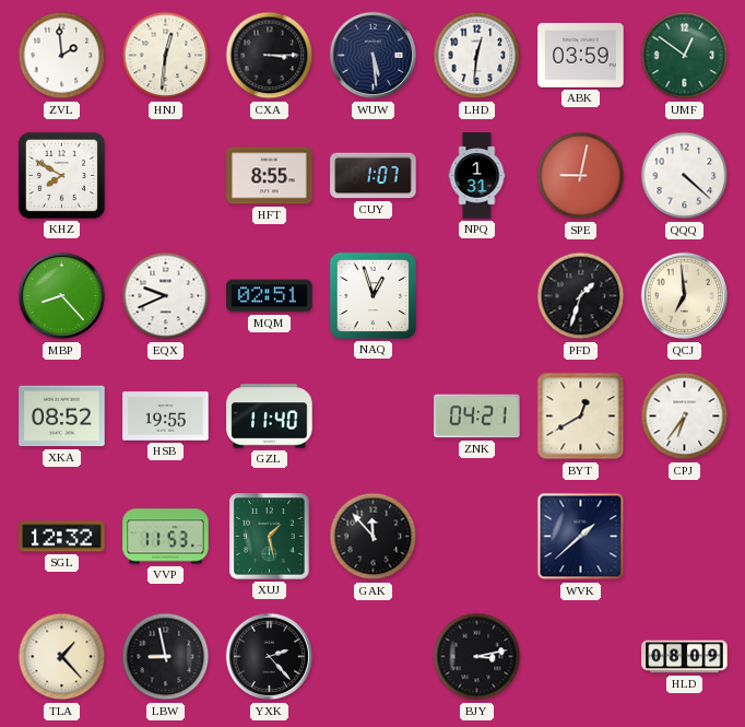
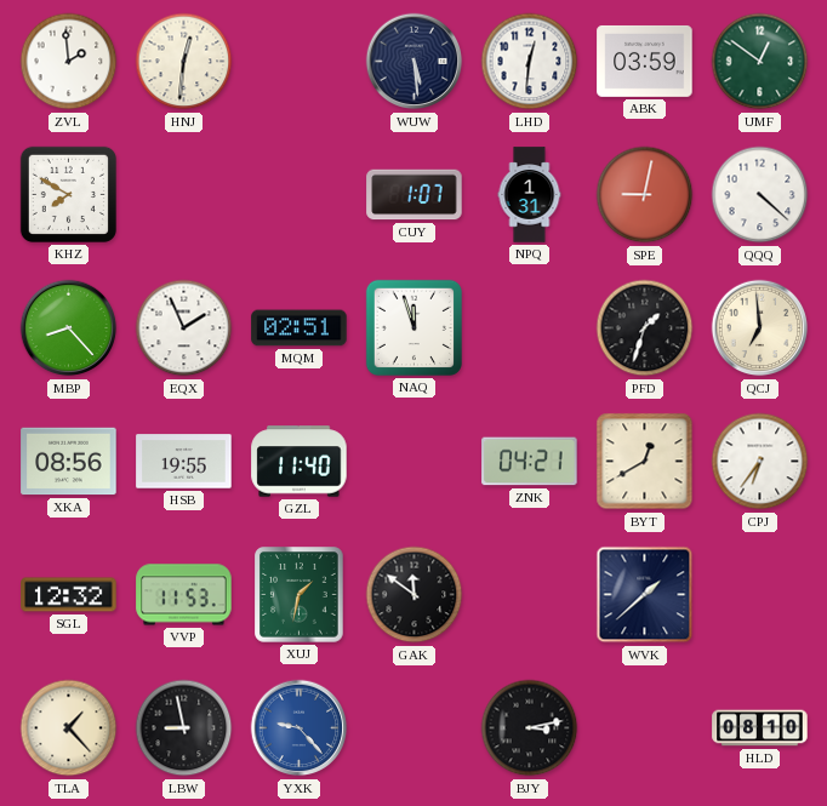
CXA: 3:15 -> none
HFT: 8:55 -> none
EQX: 9:41 -> 1:56
NAQ: 12:57 -> 11:57
XKA: 08:52 -> 08:56
XUJ: 1:28 -> 1:32
GAK: 11:53 -> 11:51
YXK: 2:23 -> 9:23
YXK dial: black -> blue
HLD: 08:09 -> 08:10
